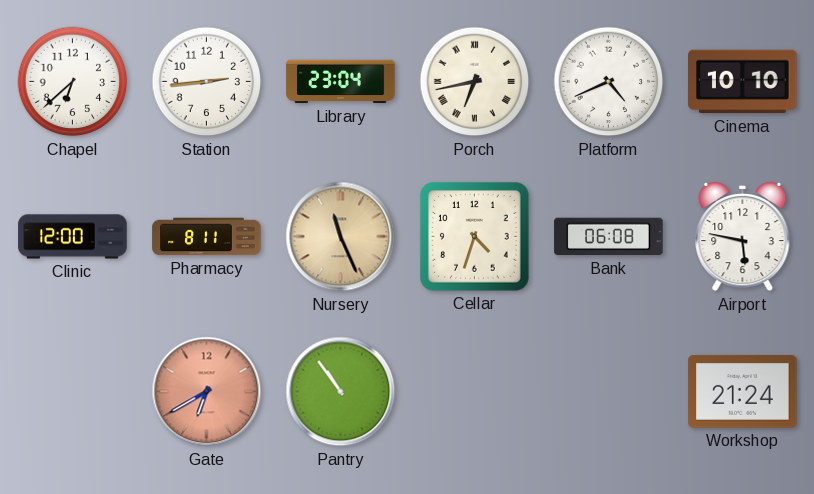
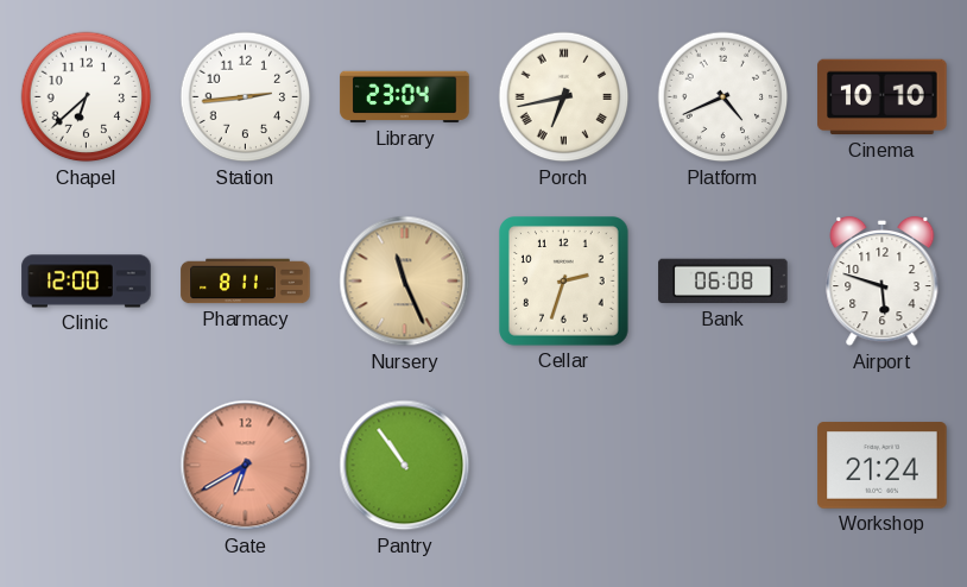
Cellar: 4:33 -> 2:33
Airport: 5:47 -> 5:48
